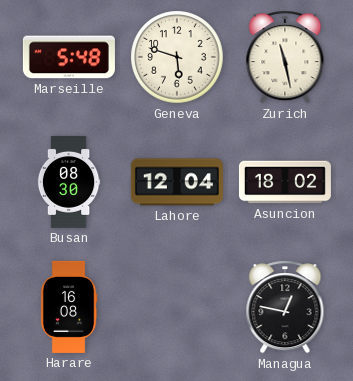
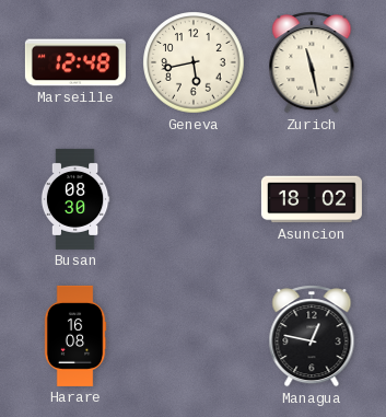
Marseille: 5:48 -> 12:48
Geneva: 5:48 -> 5:43
Lahore: 12:04 -> none
